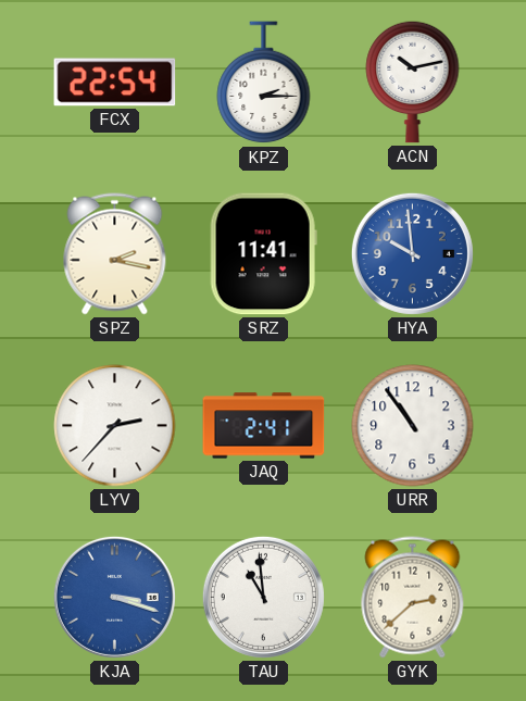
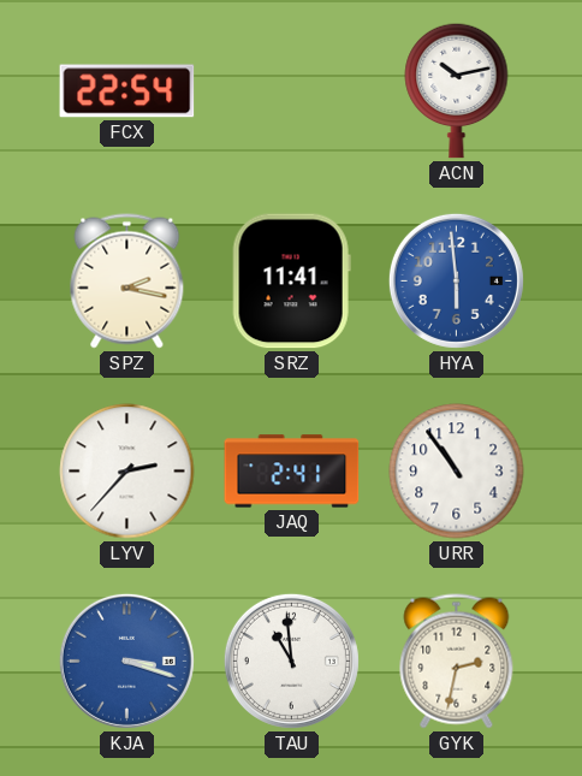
KPZ: 2:15 -> none
HYA: 9:59 -> 5:59
GYK: 2:38 -> 2:32
